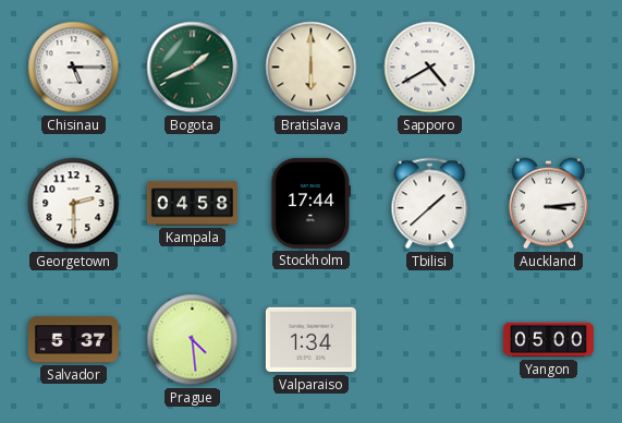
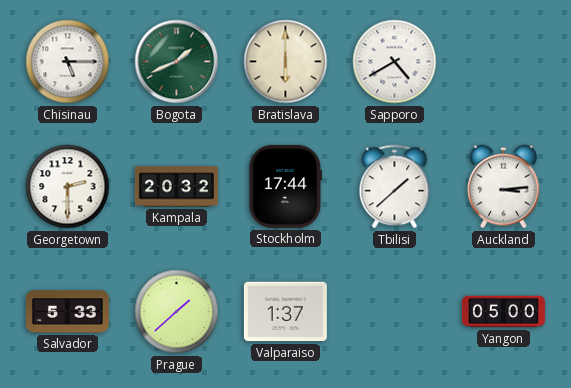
Kampala: 04:58 -> 20:32
Salvador: 5:37 -> 5:33
Prague: 4:29 -> 1:38
Valparaiso: 1:34 -> 1:37
